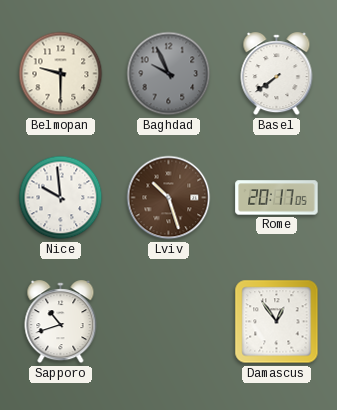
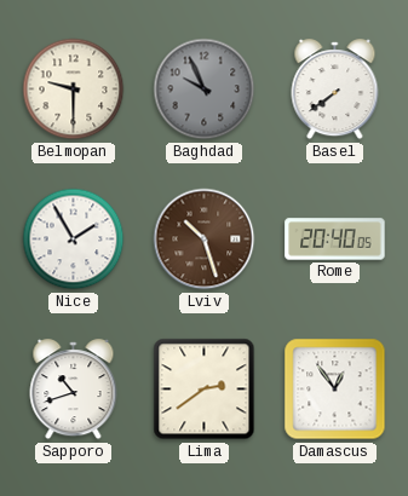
Nice: 9:59 -> 1:55
Rome: 20:17 -> 20:40
Lima: none -> 2:39
